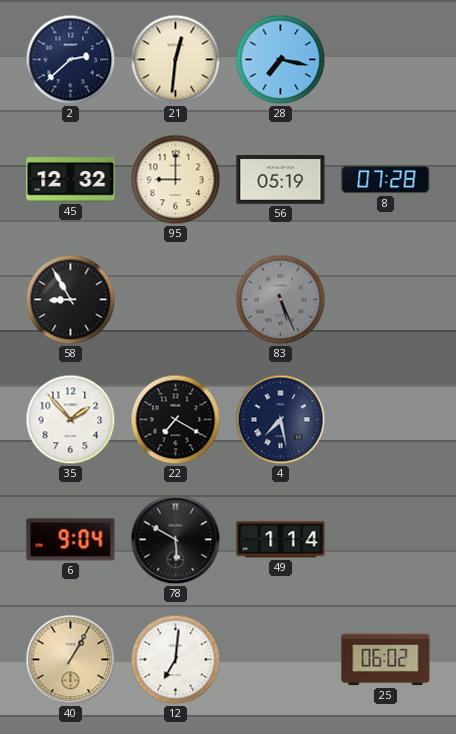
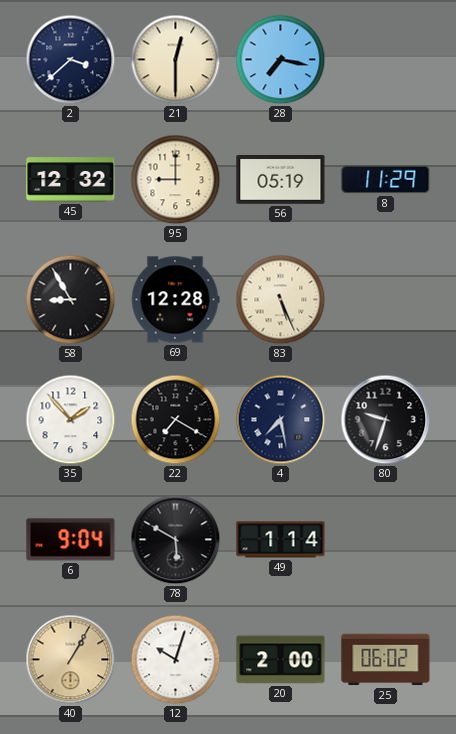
2: 2:38 -> 3:38
21: 12:31 -> 12:30
8: 07:28 -> 11:29
69: none -> 12:28
83 dial: grey -> cream
80: none -> 9:33
12: 7:01 -> 10:03
20: none -> 2:00
